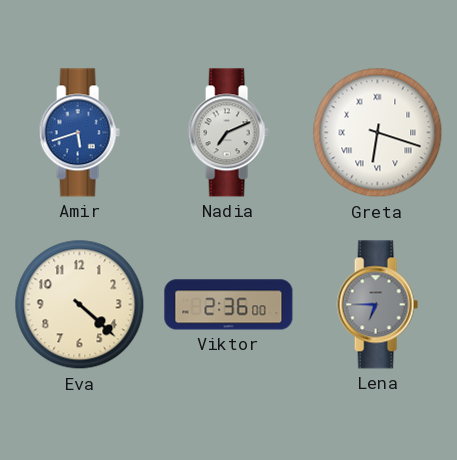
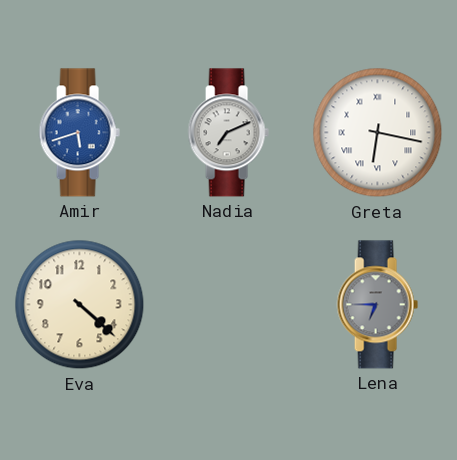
Greta: 6:18 -> 6:17
Viktor: 2:36 -> none
